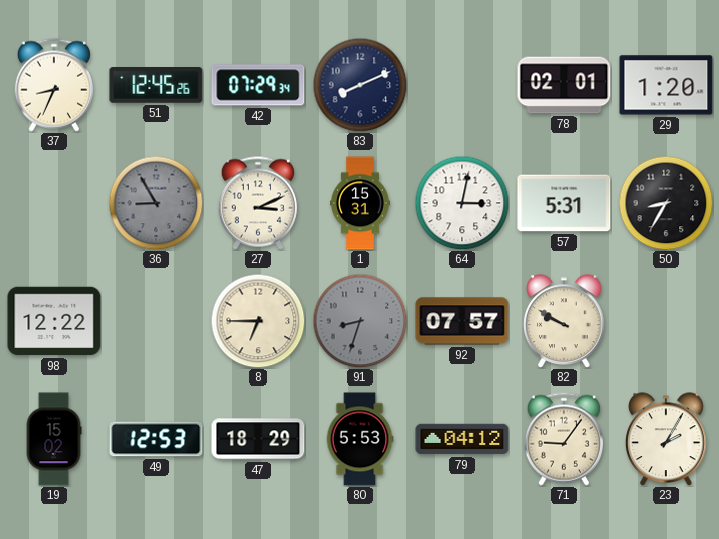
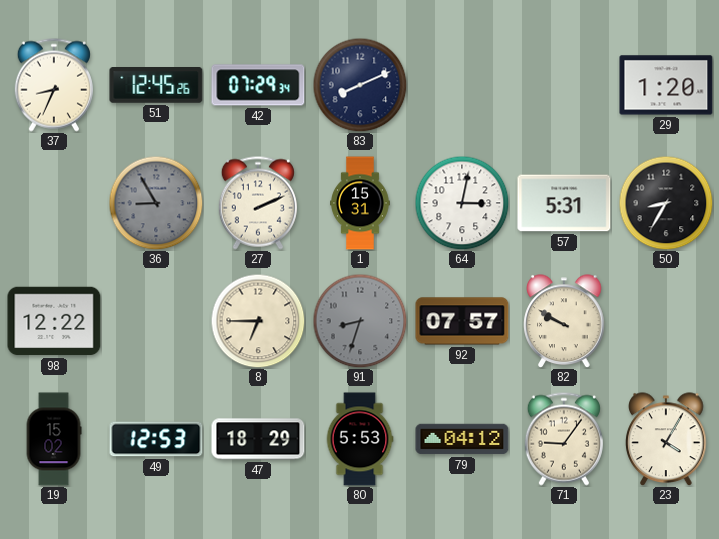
78: 02:01 -> none
27: 3:11 -> 2:11
23: 2:05 -> 4:05
